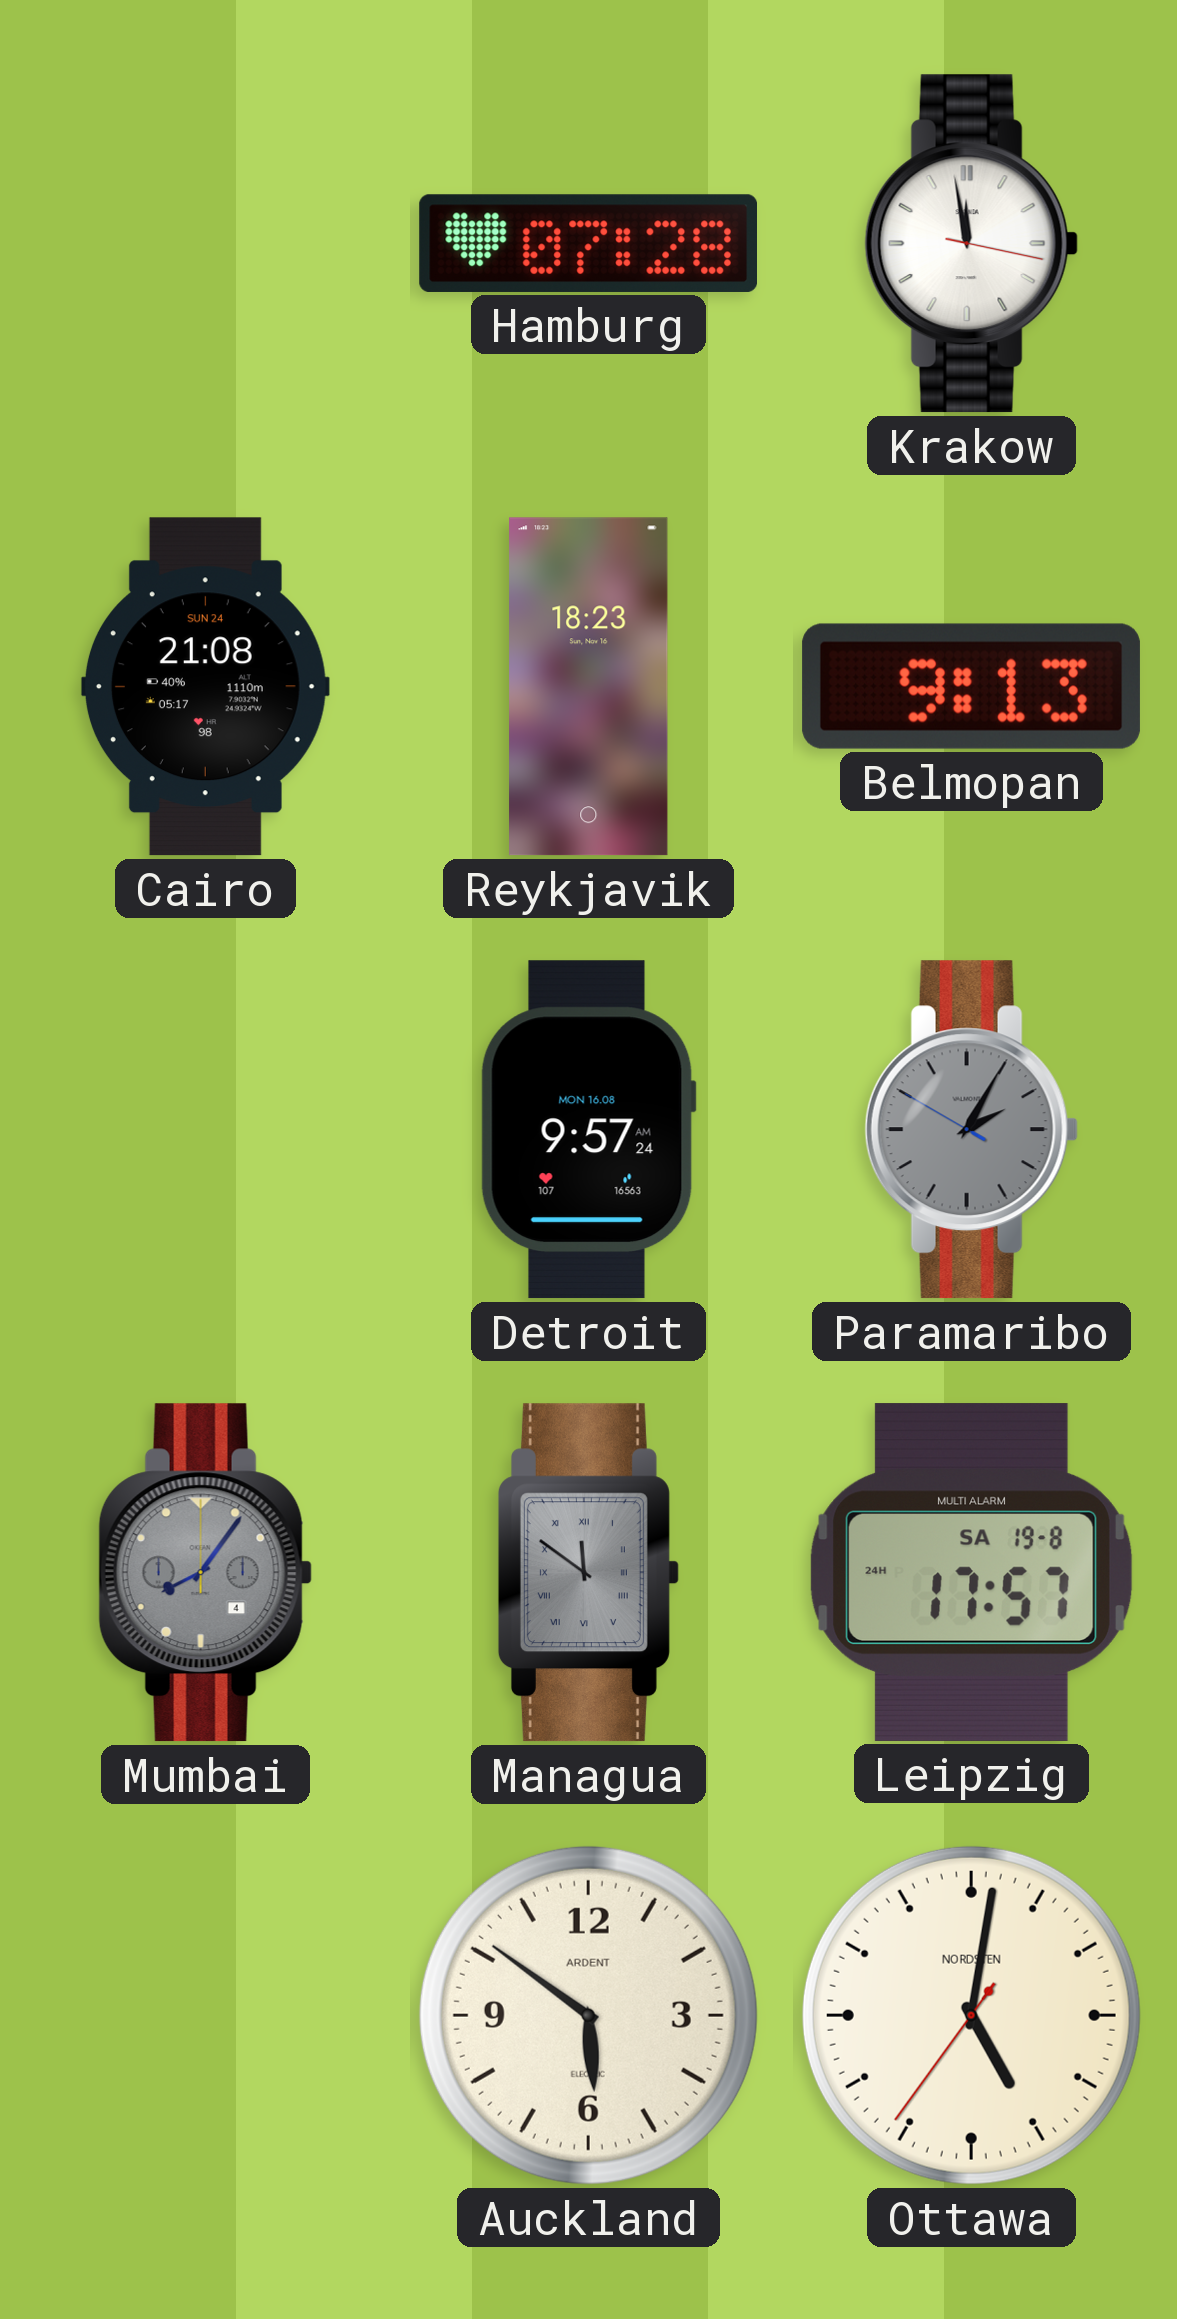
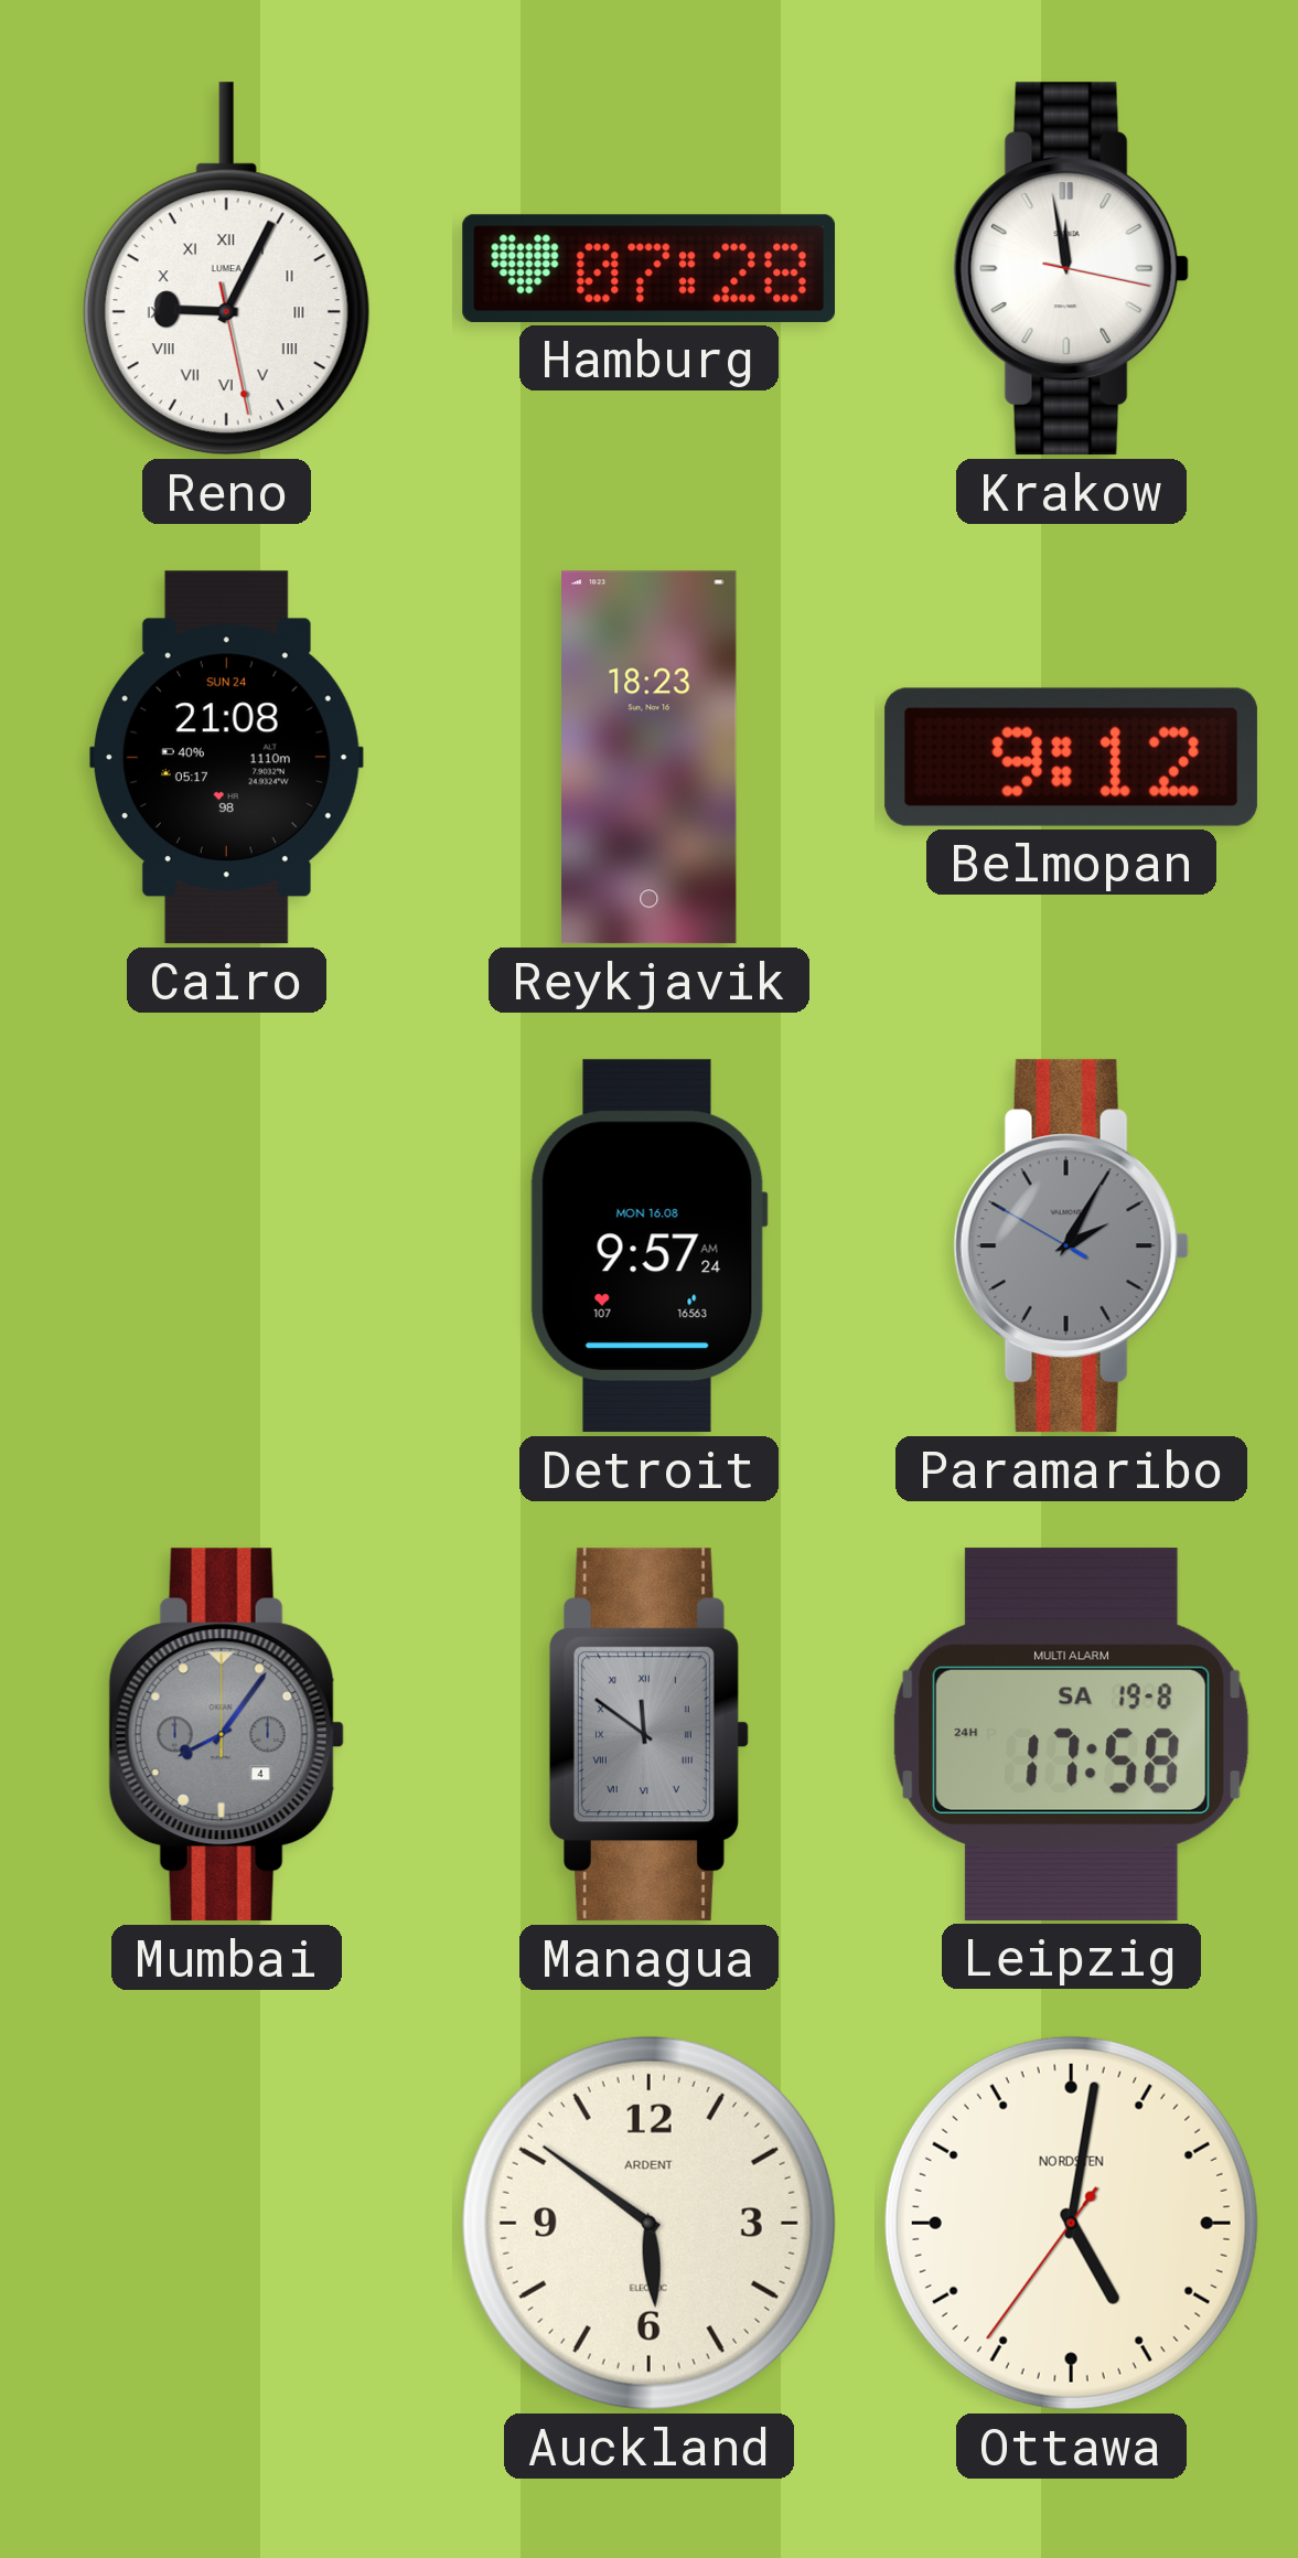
Reno: none -> 9:04
Belmopan: 9:13 -> 9:12
Leipzig: 17:57 -> 17:58
